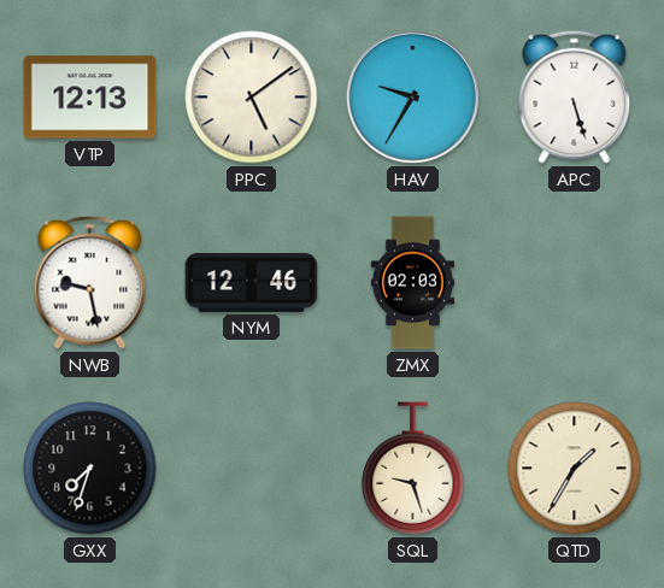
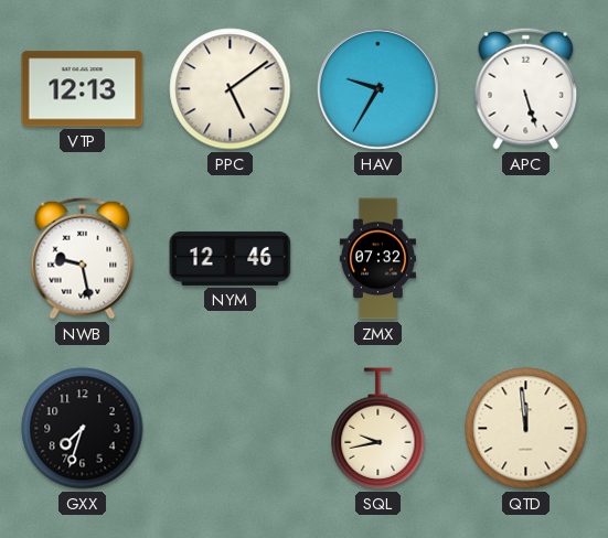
ZMX: 02:03 -> 07:32
SQL: 9:27 -> 9:43
QTD: 1:35 -> 11:59
